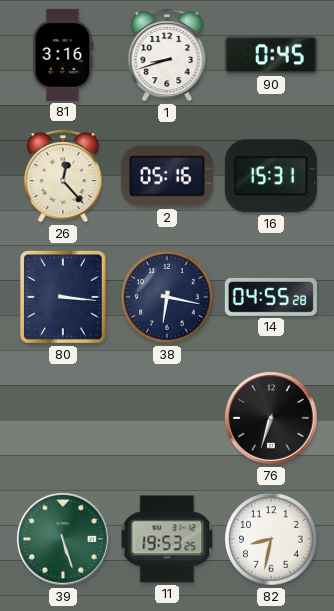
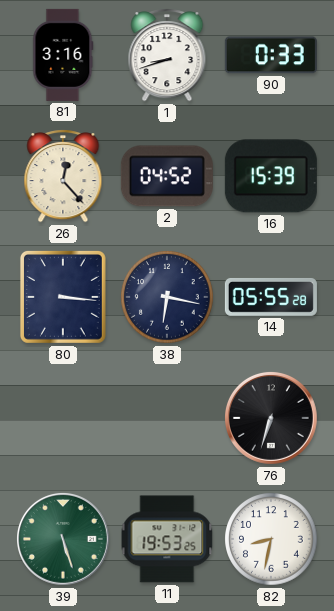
90: 0:45 -> 0:33
2: 05:16 -> 04:52
16: 15:31 -> 15:39
14: 04:55 -> 05:55
